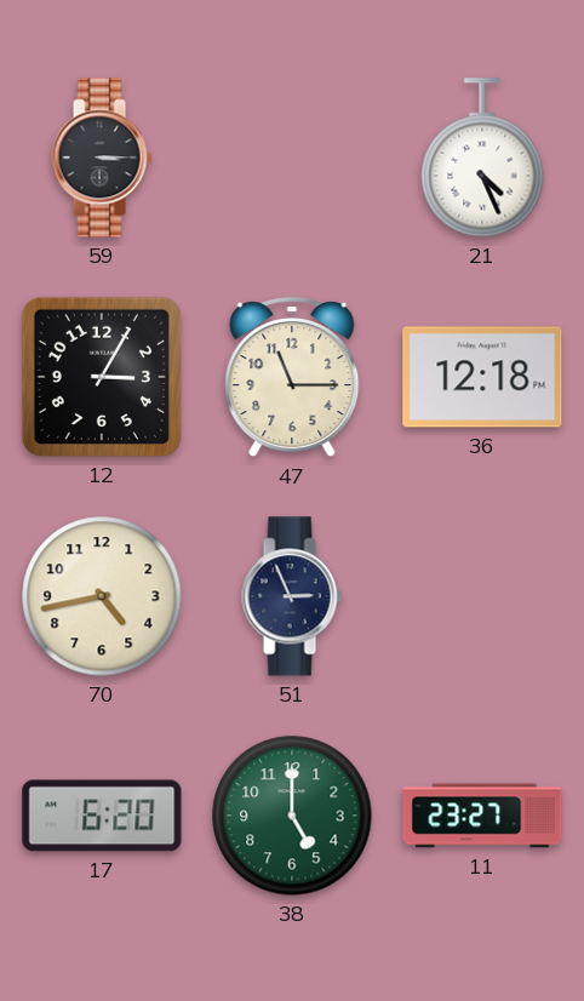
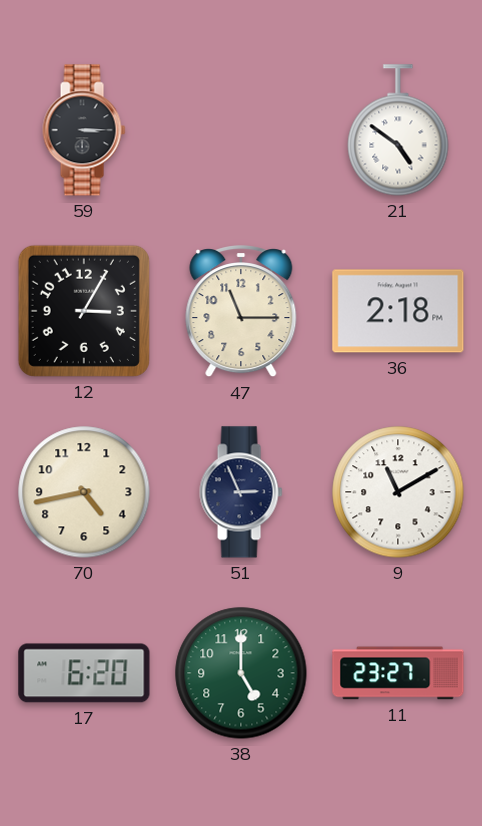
21: 4:26 -> 4:51
36: 12:18 -> 2:18
9: none -> 11:10
